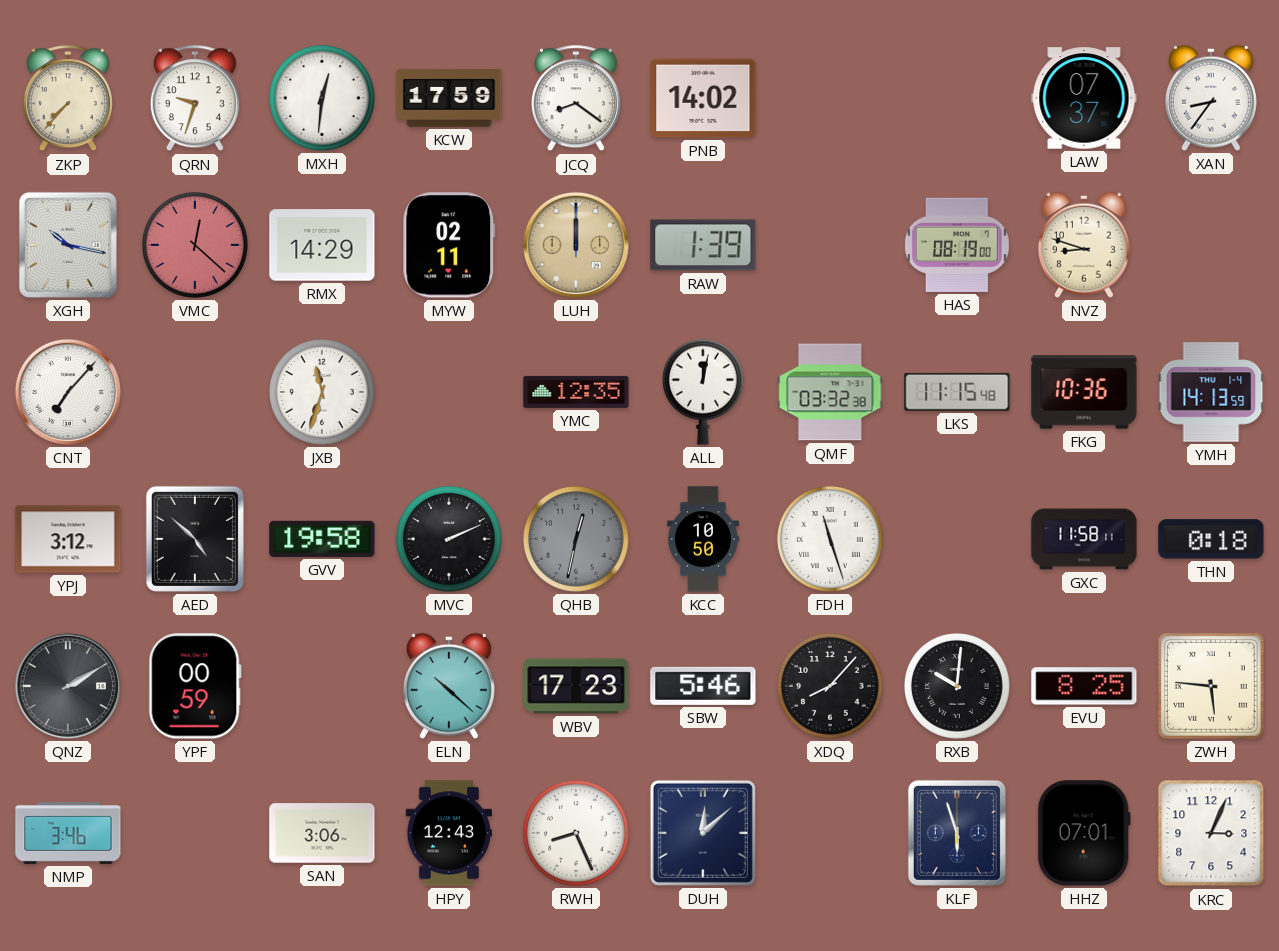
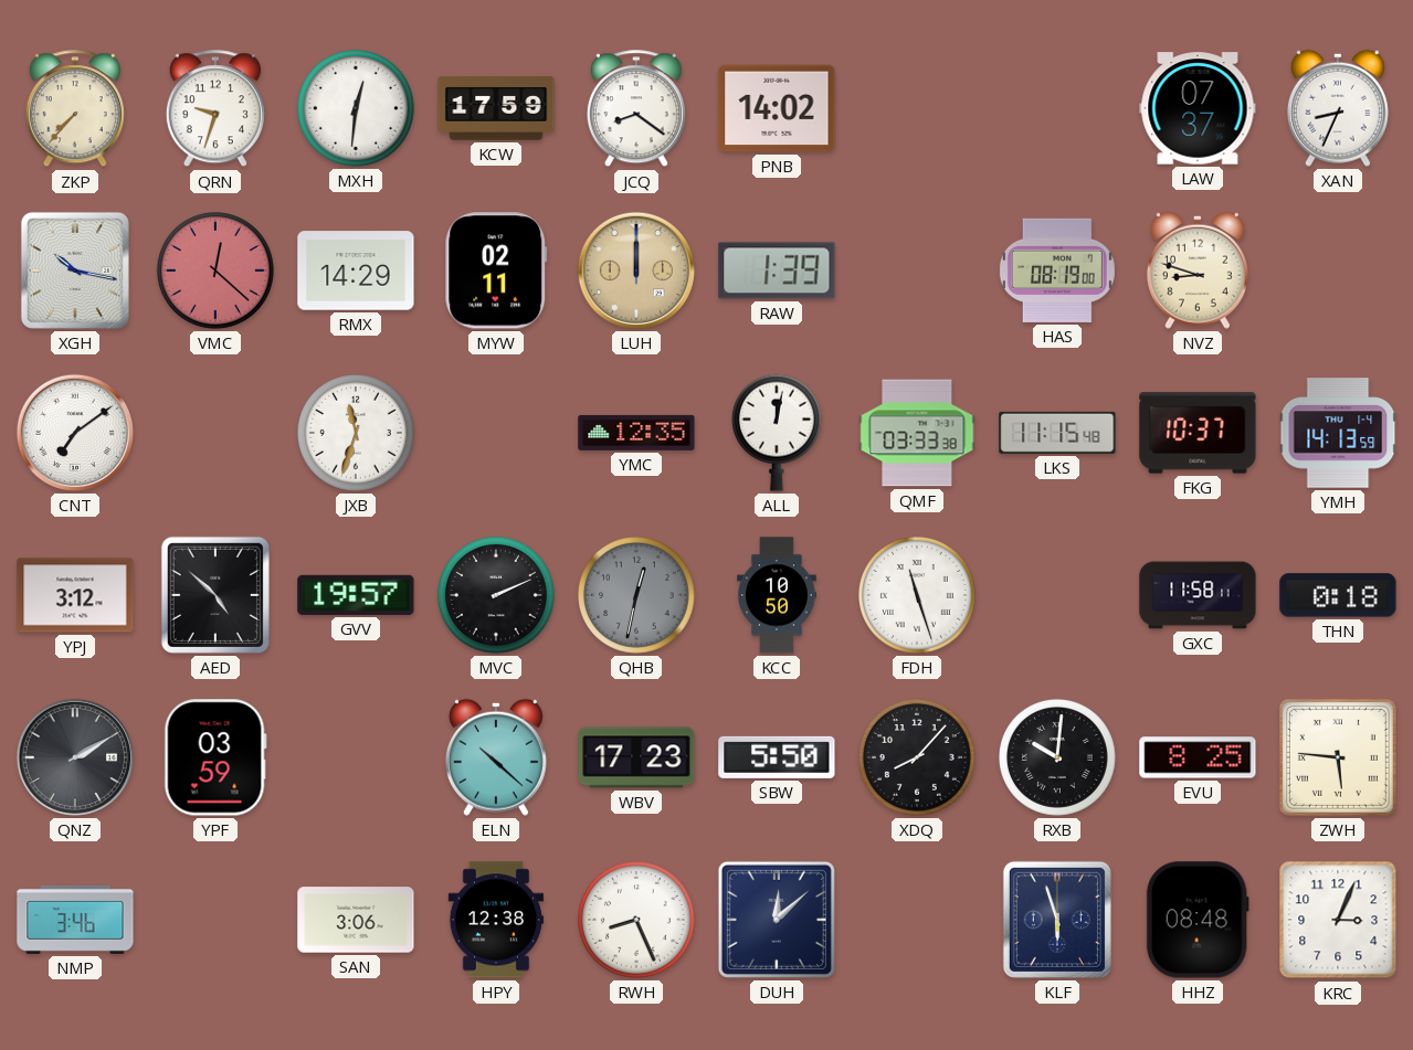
XAN: 8:36 -> 8:34
CNT: 7:07 -> 7:09
QMF: 03:32 -> 03:33
FKG: 10:36 -> 10:37
GVV: 19:58 -> 19:57
YPF: 00:59 -> 03:59
SBW: 5:46 -> 5:50
HPY: 12:43 -> 12:38
HHZ: 07:01 -> 08:48
